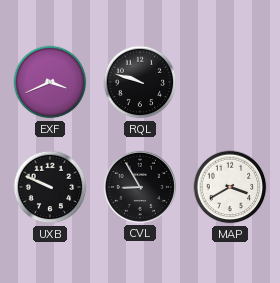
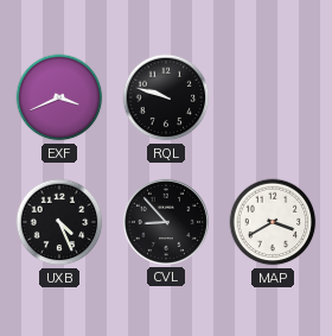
UXB: 9:49 -> 4:26
CVL: 8:55 -> 8:53
